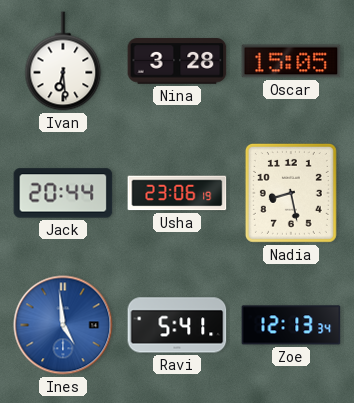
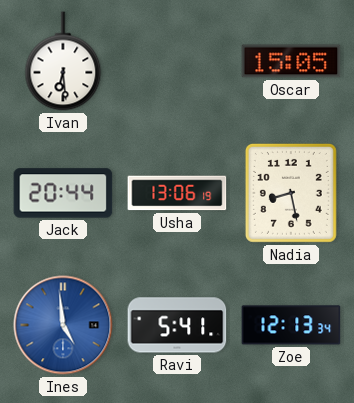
Nina: 3:28 -> none
Usha: 23:06 -> 13:06
